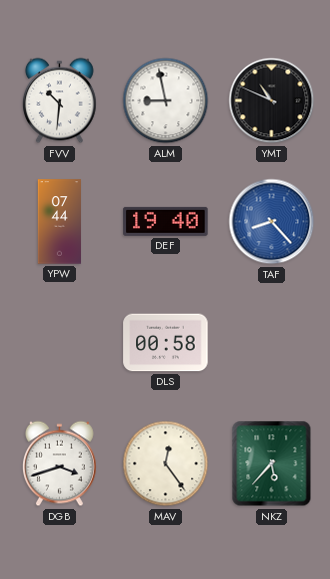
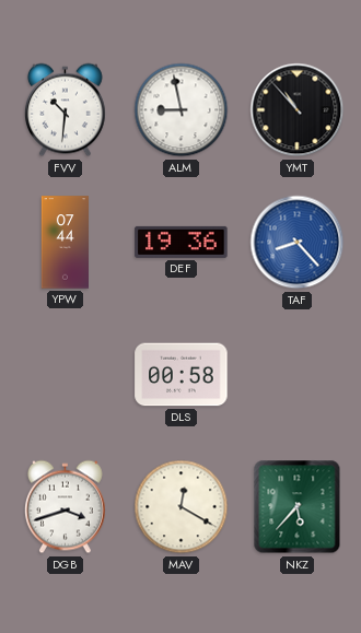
YMT: 10:49 -> 10:53
DEF: 19:40 -> 19:36
MAV: 12:24 -> 12:20
